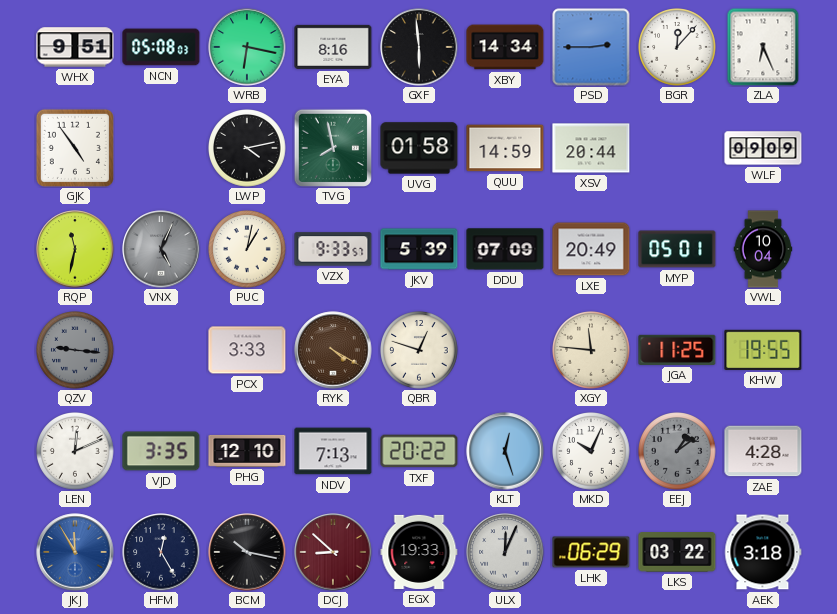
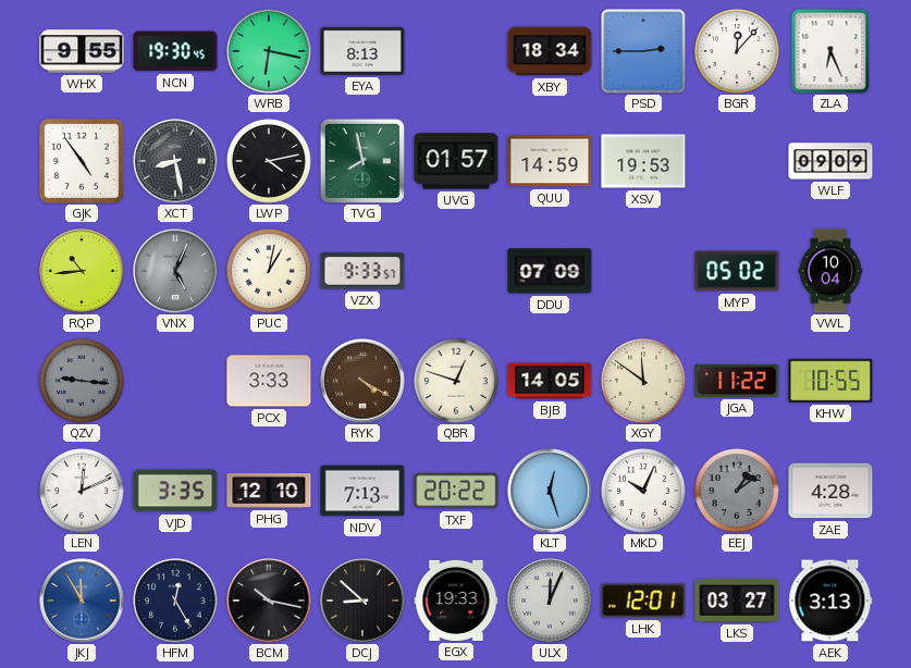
WHX: 9:51 -> 9:55
NCN: 05:08 -> 19:30
EYA: 8:16 -> 8:13
GXF: 5:59 -> none
XBY: 14:34 -> 18:34
XCT: none -> 8:28
UVG: 01:58 -> 01:57
XSV: 20:44 -> 19:53
RQP: 11:32 -> 10:44
JKV: 5:39 -> none
LXE: 20:49 -> none
MYP: 05:01 -> 05:02
BJB: none -> 14:05
XGY: 11:46 -> 11:51
JGA: 11:25 -> 11:22
KHW: 19:55 -> 10:55
DCJ dial: burgundy -> black
LHK: 06:29 -> 12:01
LKS: 03:22 -> 03:27
AEK: 3:18 -> 3:13
